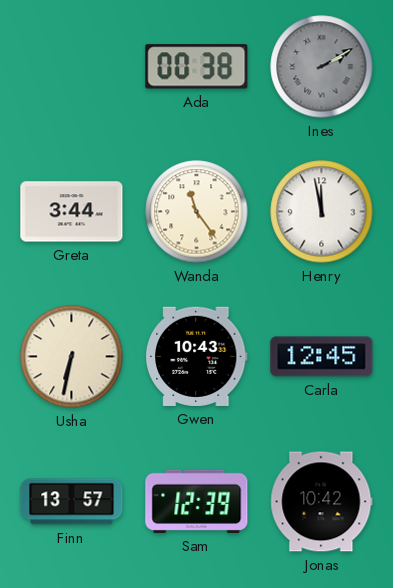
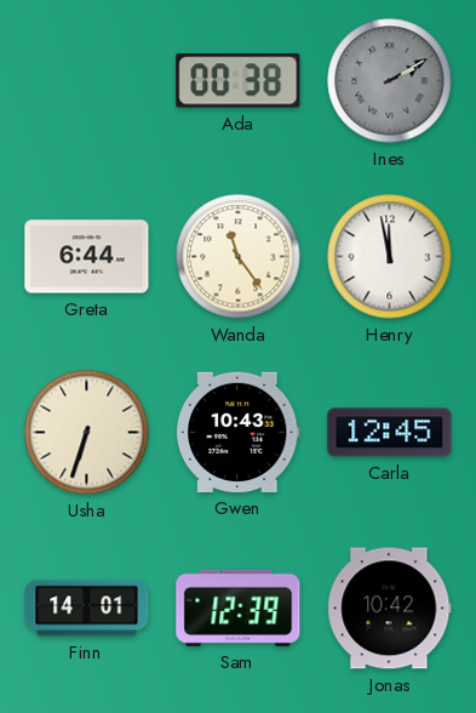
Greta: 3:44 -> 6:44
Usha: 6:32 -> 6:33
Finn: 13:57 -> 14:01
